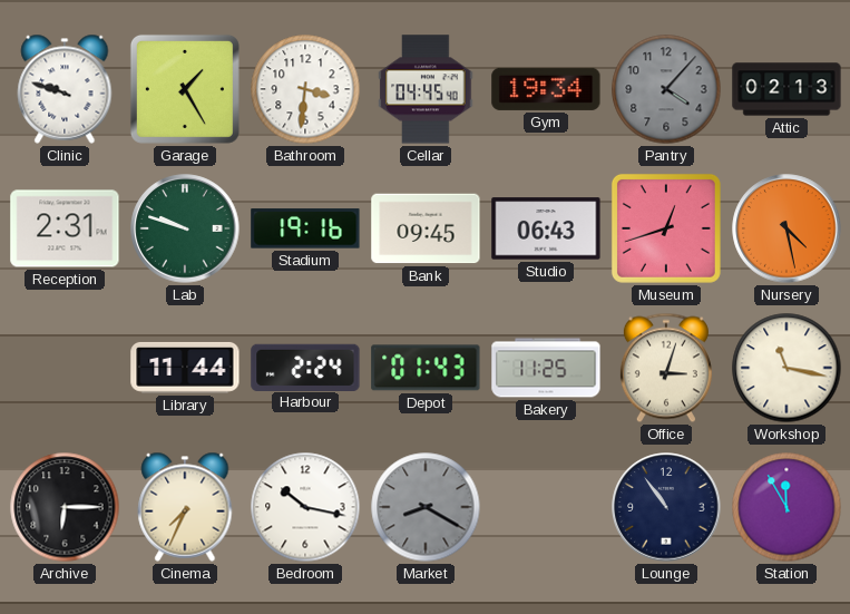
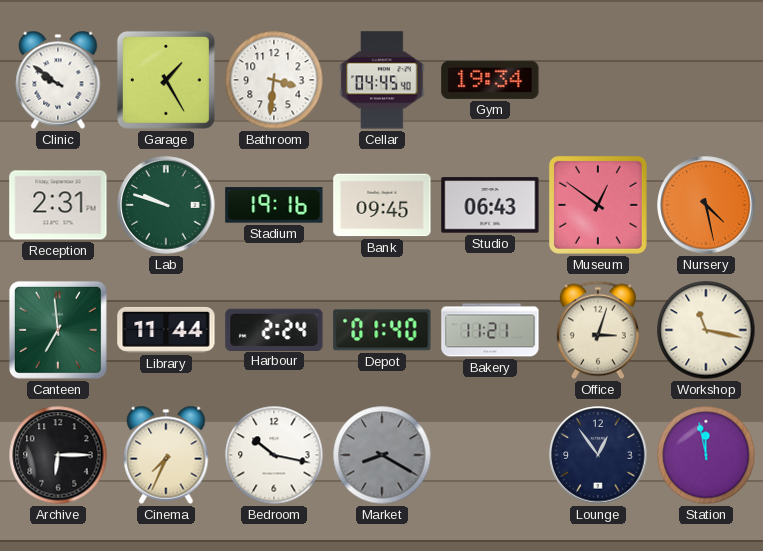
Clinic: 9:48 -> 9:51
Pantry: 4:07 -> none
Attic: 02:13 -> none
Museum: 12:42 -> 12:51
Canteen: none -> 6:59
Depot: 01:43 -> 01:40
Bakery: 11:25 -> 11:21
Lounge: 10:54 -> 12:54
Station: 11:55 -> 11:58
